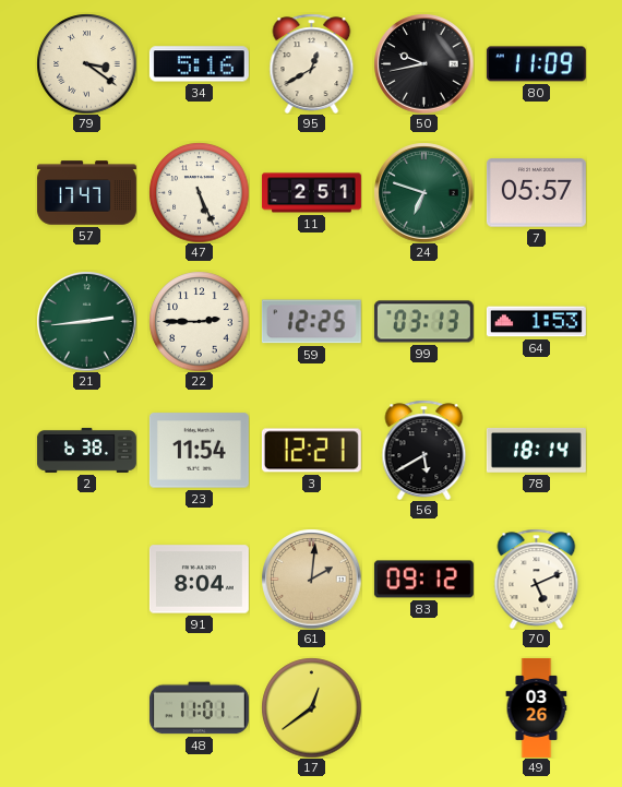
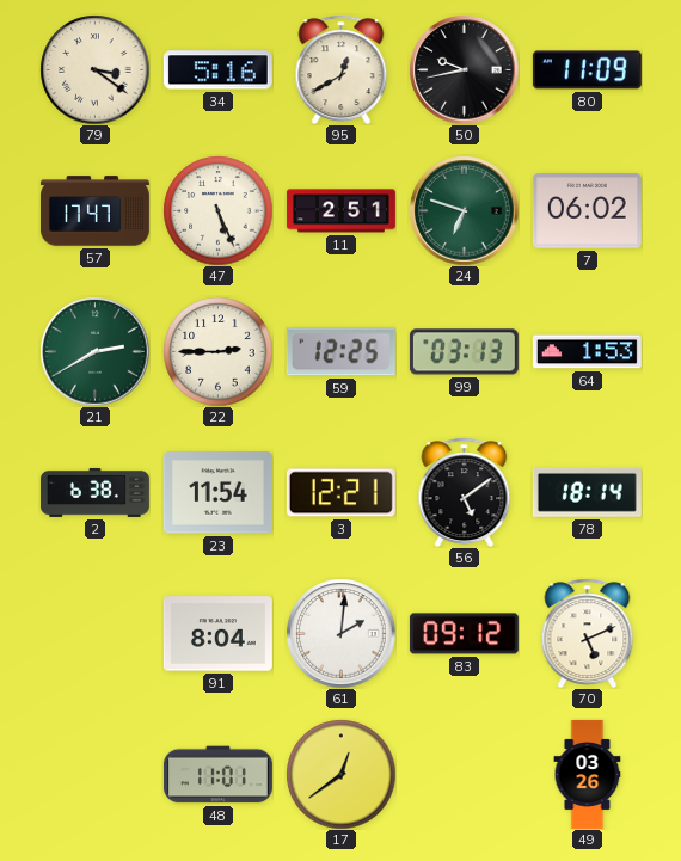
7: 05:57 -> 06:02
21: 2:44 -> 2:40
56: 5:40 -> 5:09
61 dial: champagne -> white
